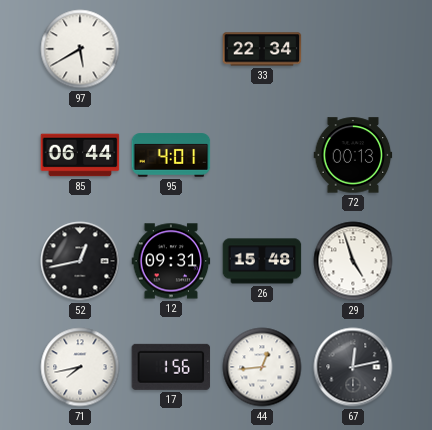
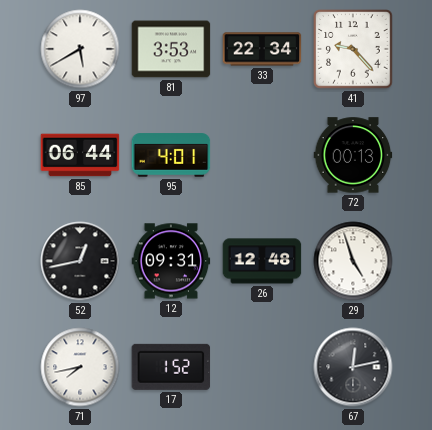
81: none -> 3:53
41: none -> 9:23
26: 15:48 -> 12:48
17: 1:56 -> 1:52
44: 12:44 -> none
